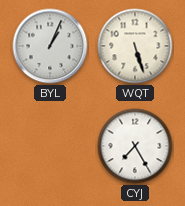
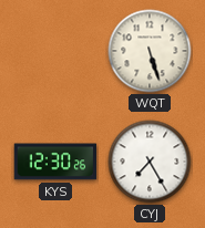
BYL: 1:04 -> none
KYS: none -> 12:30
